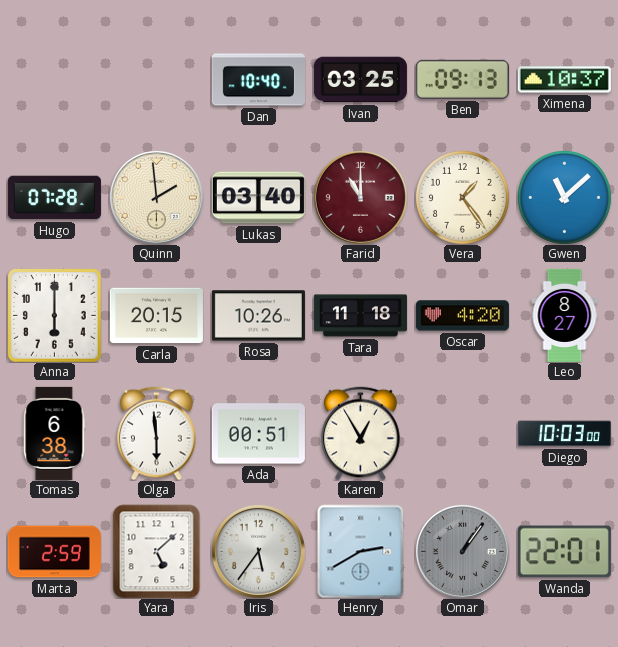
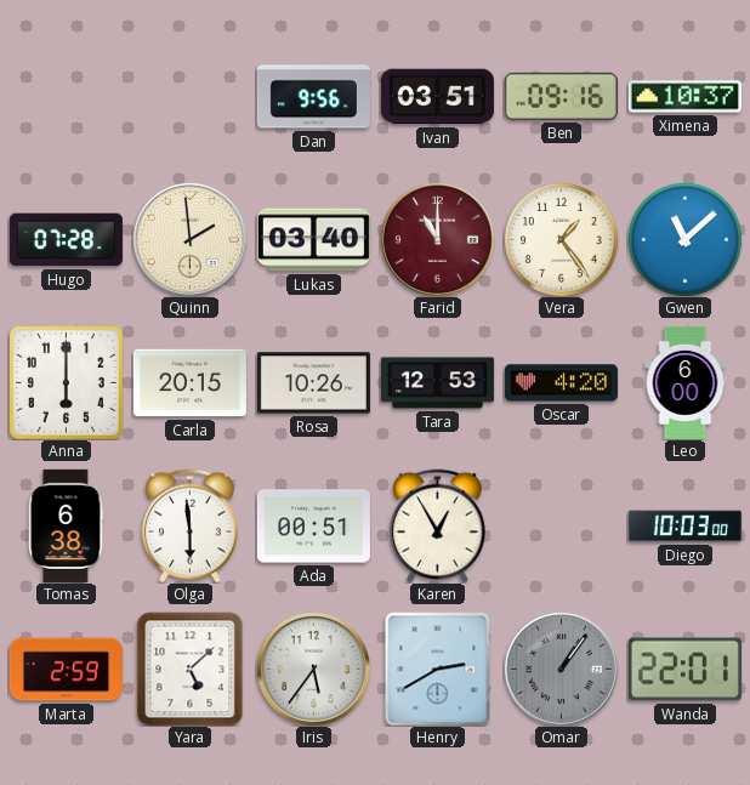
Dan: 10:40 -> 9:56
Ivan: 03:25 -> 03:51
Ben: 09:13 -> 09:16
Tara: 11:18 -> 12:53
Leo: 8:27 -> 6:00
